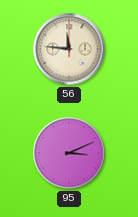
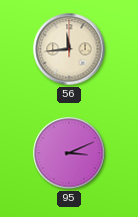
56: 11:46 -> 11:44
